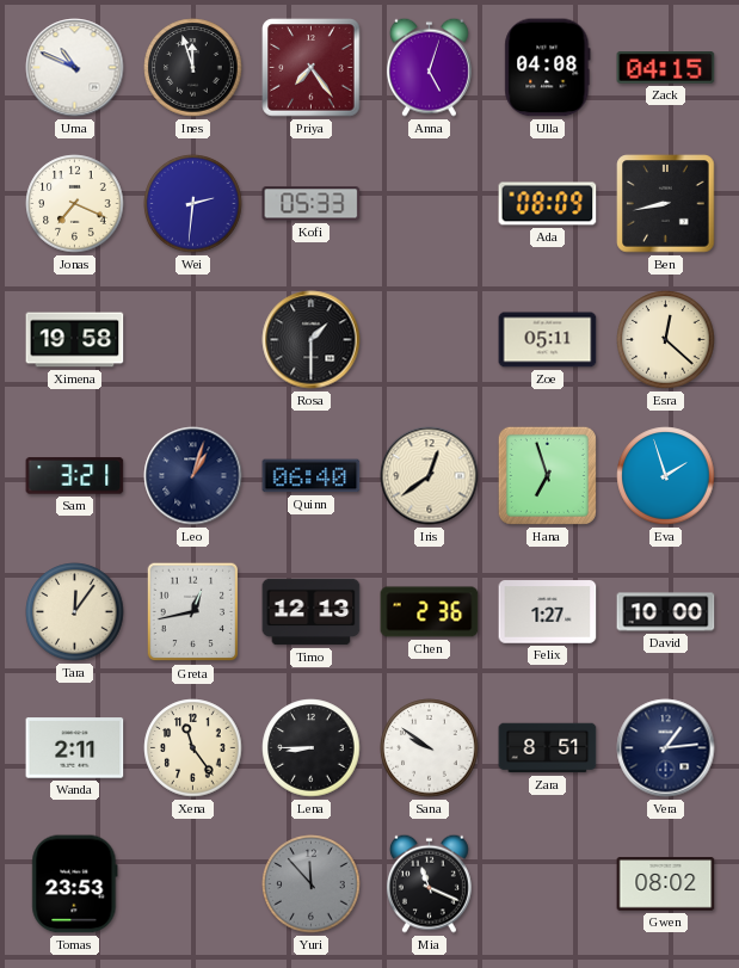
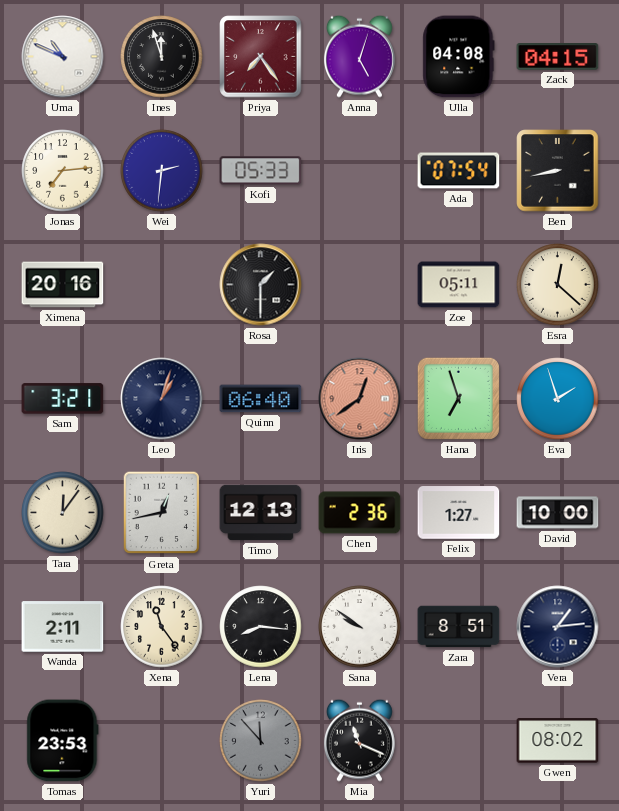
Jonas: 7:19 -> 7:14
Ada: 08:09 -> 07:54
Ximena: 19:58 -> 20:16
Iris dial: cream -> salmon
Lena: 8:45 -> 8:16
